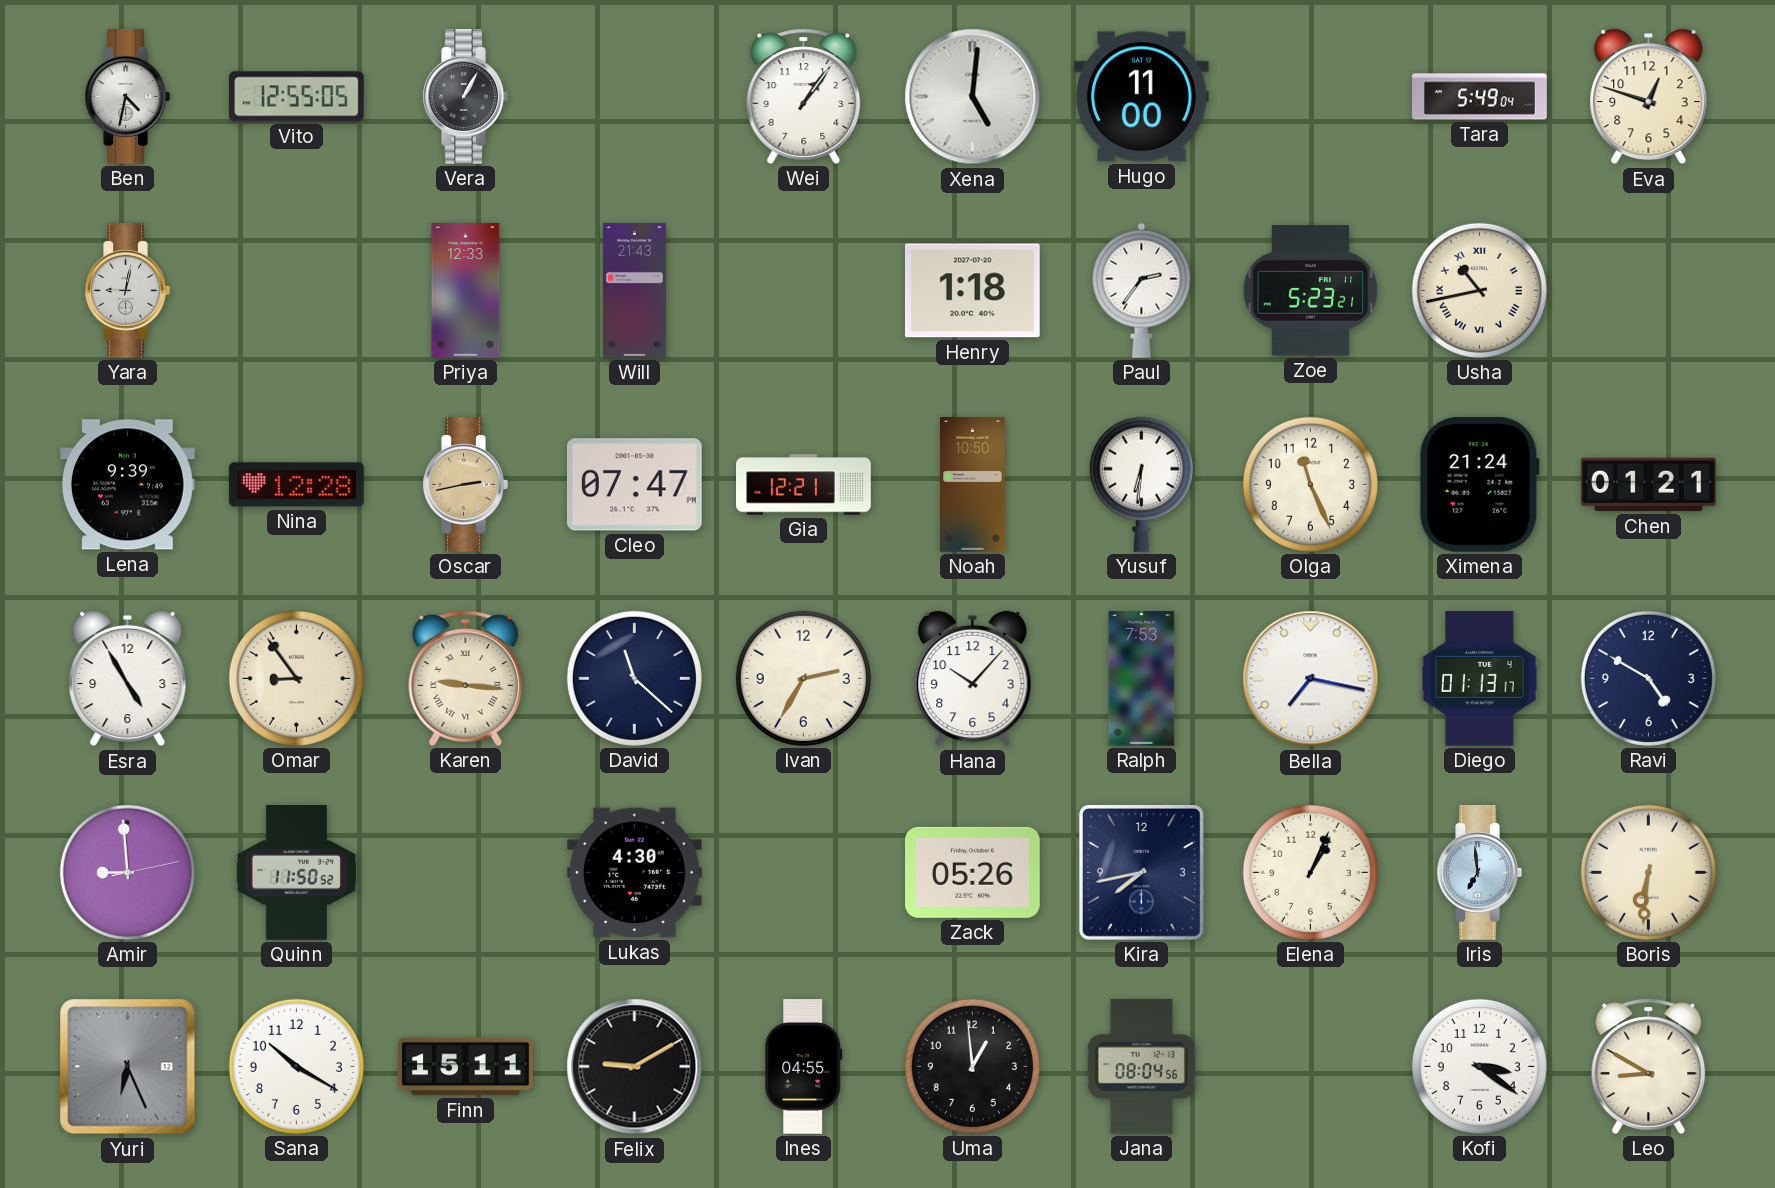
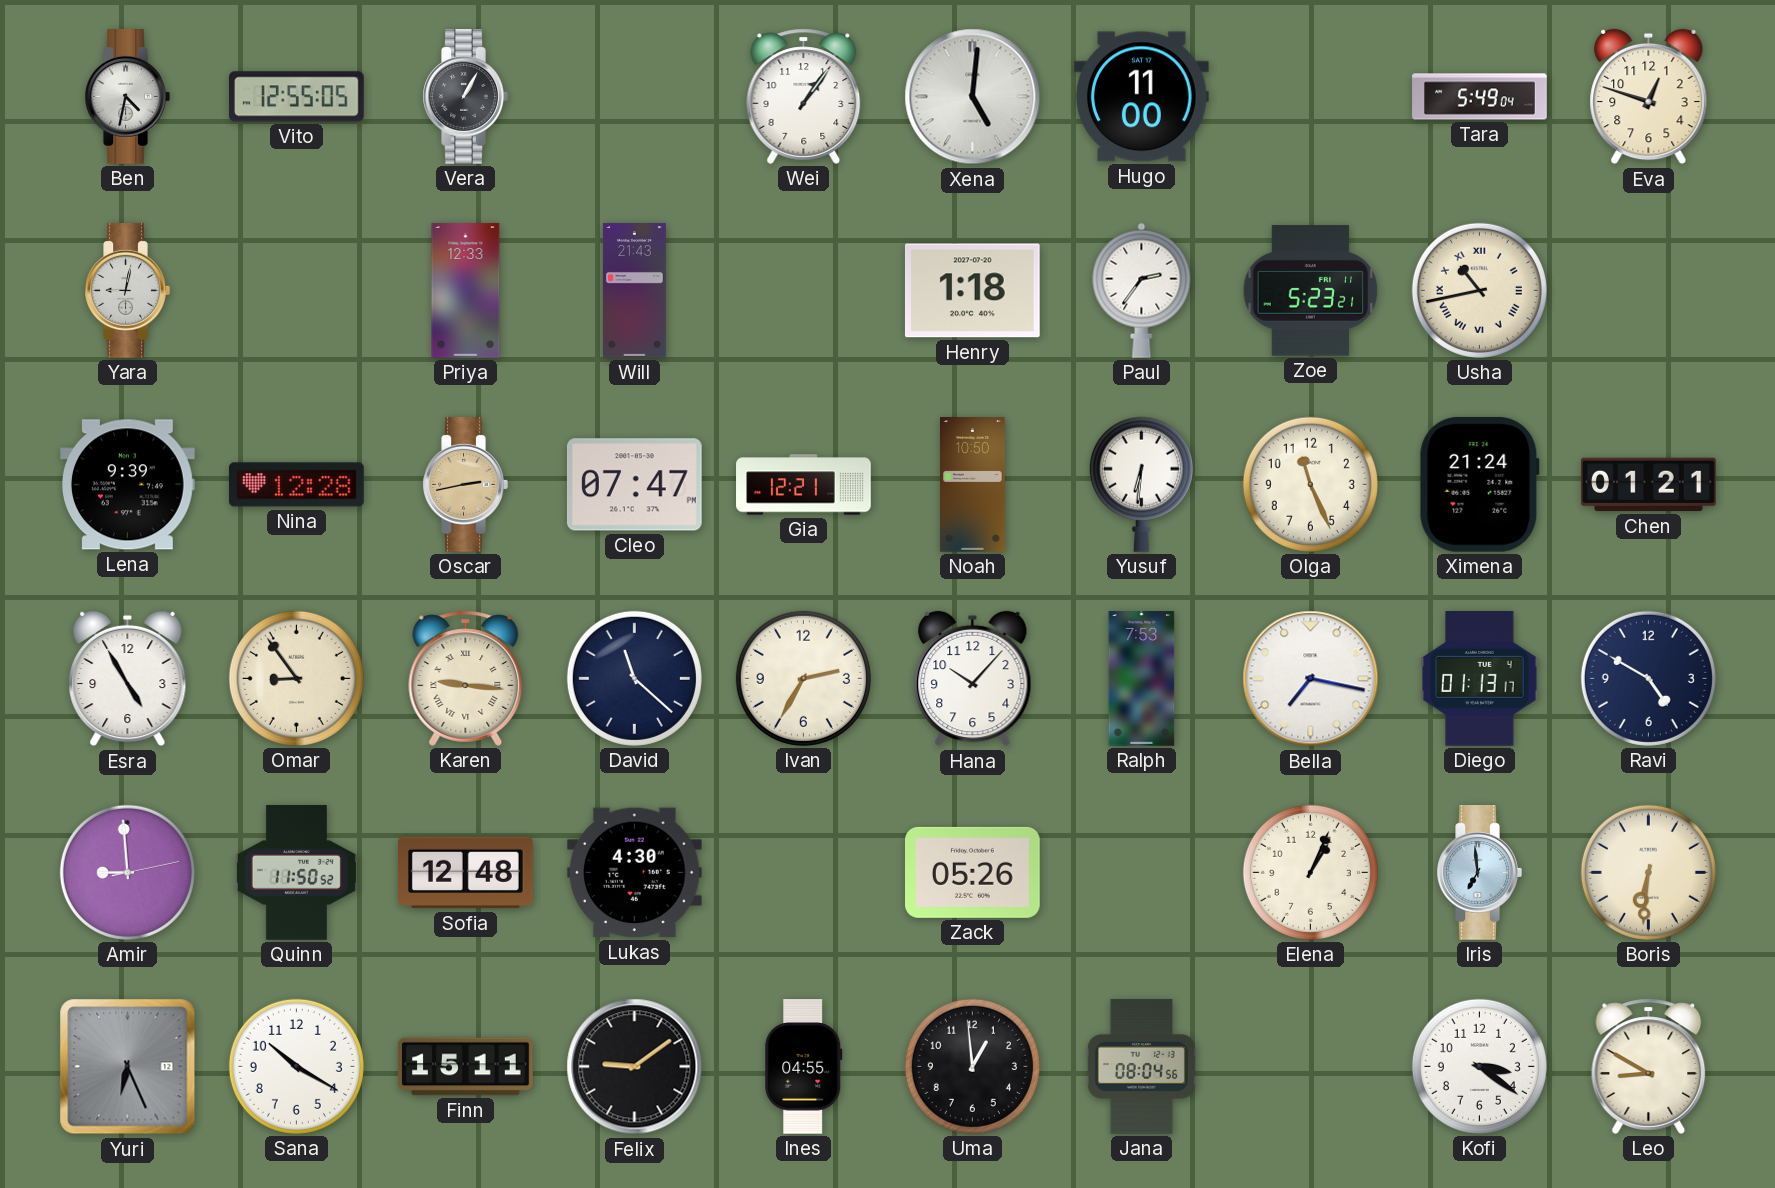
Sofia: none -> 12:48
Kira: 7:43 -> none
Felix: 9:10 -> 9:09
